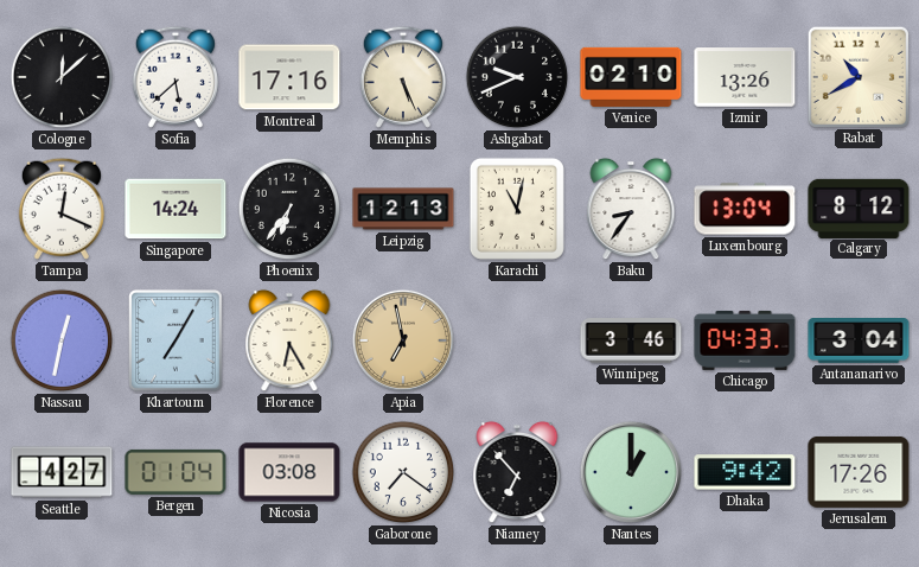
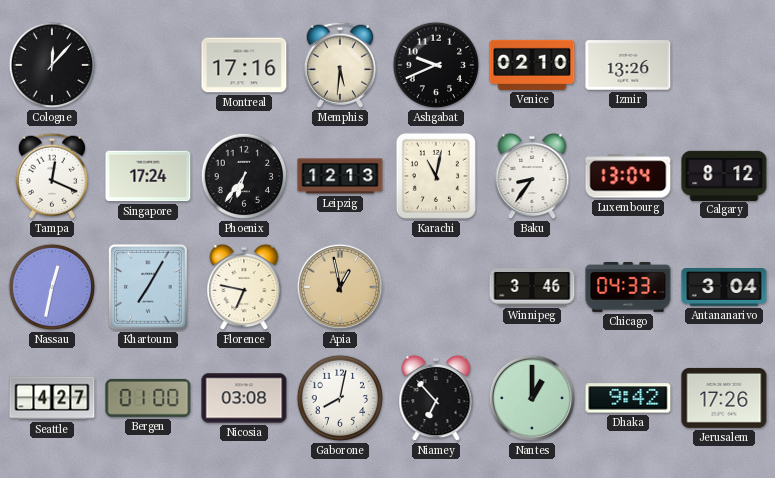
Cologne: 12:08 -> 12:07
Sofia: 5:38 -> none
Memphis: 5:26 -> 5:31
Rabat: 10:40 -> none
Singapore: 14:24 -> 17:24
Florence: 6:25 -> 6:47
Apia: 6:58 -> 12:58
Bergen: 01:04 -> 01:00
Gaborone: 7:21 -> 8:02
